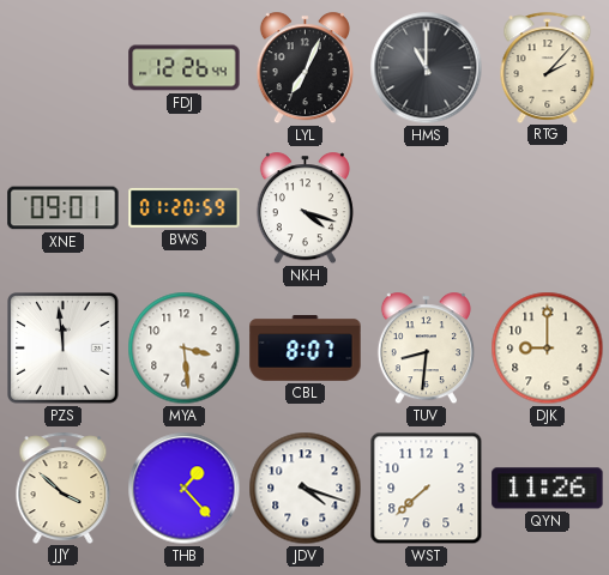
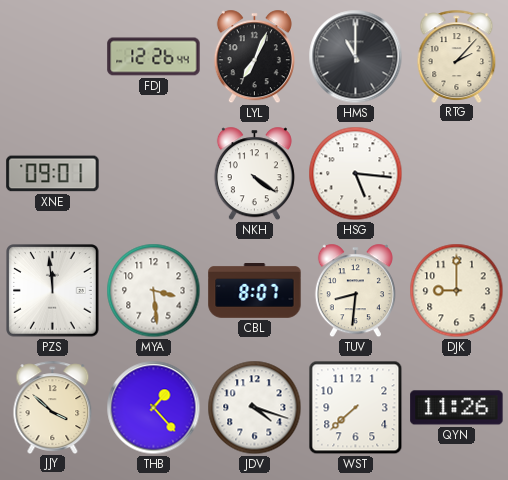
BWS: 01:20 -> none
NKH: 4:18 -> 4:21
HSG: none -> 5:16
